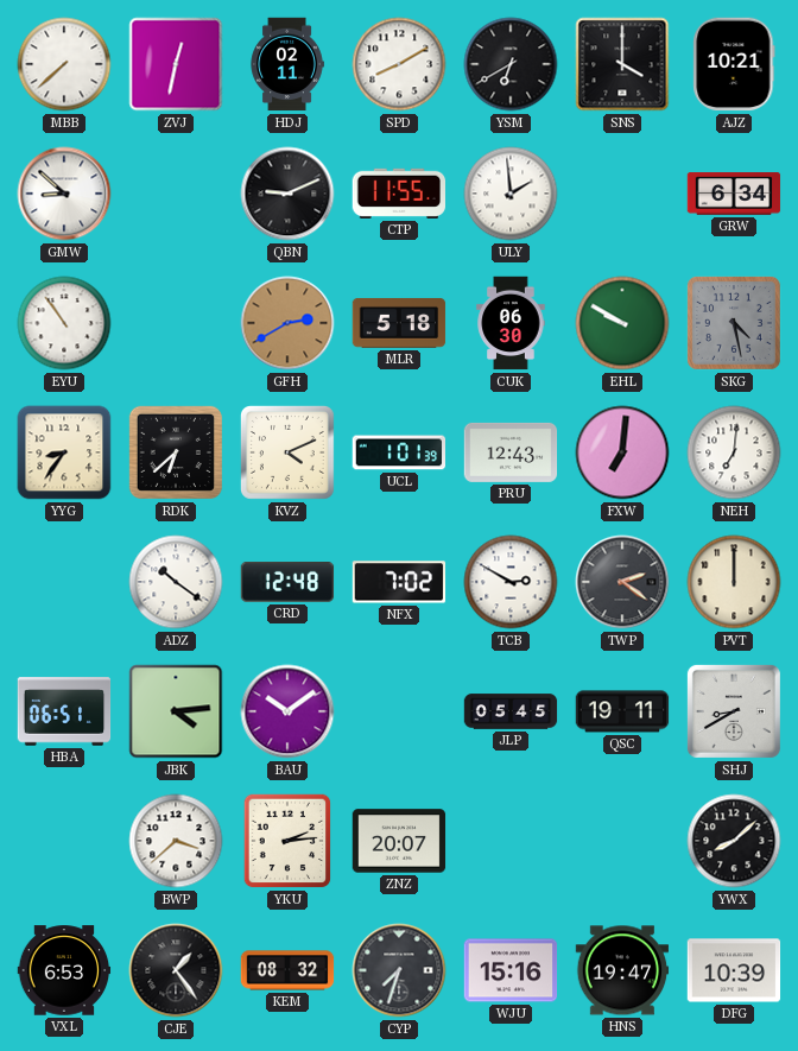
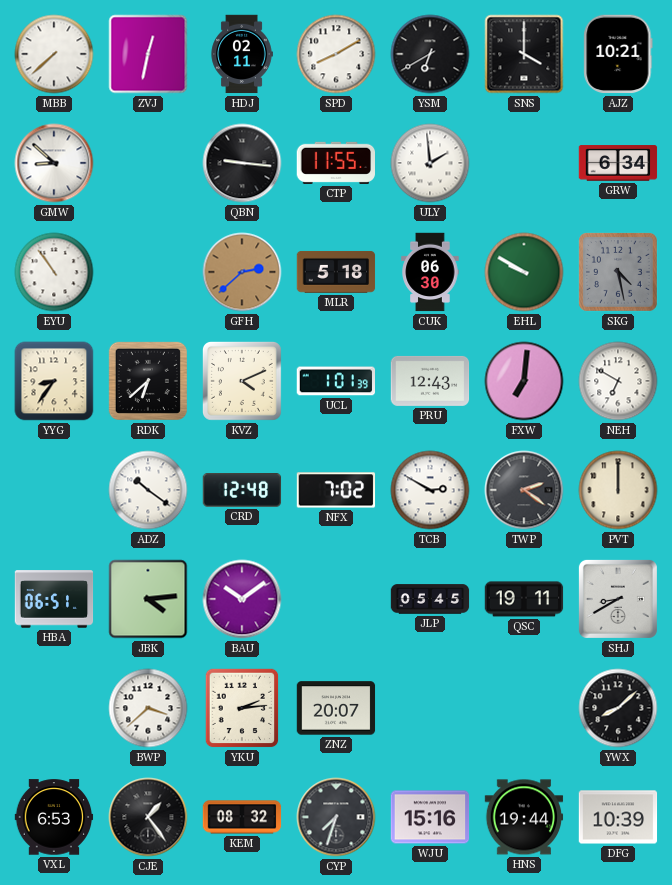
QBN: 9:11 -> 9:16
GFH: 2:40 -> 2:38
NEH: 7:01 -> 6:50
HNS: 19:47 -> 19:44
